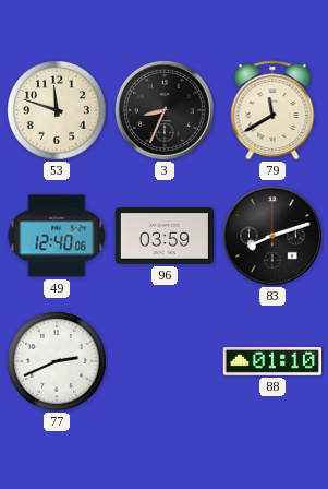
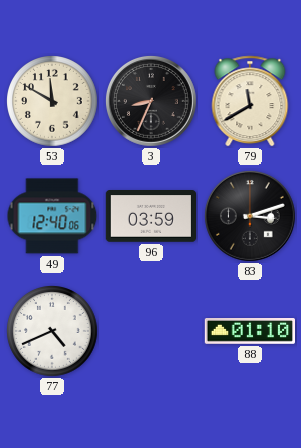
53: 11:48 -> 11:50
83: 8:12 -> 3:12
77: 2:41 -> 4:41
